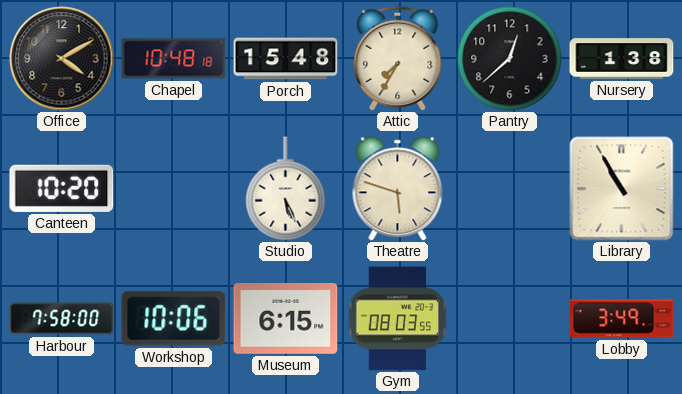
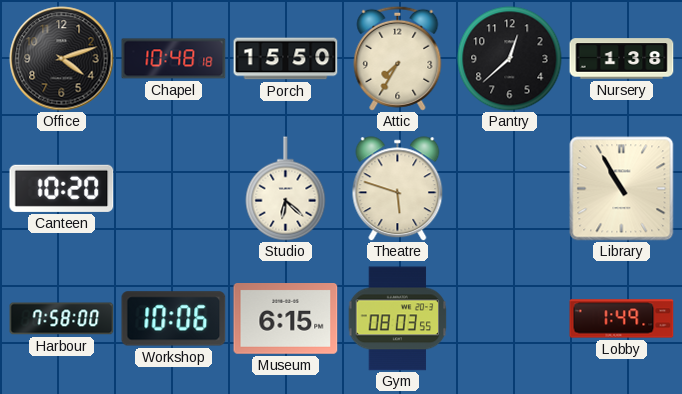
Office: 4:10 -> 4:12
Porch: 15:48 -> 15:50
Studio: 5:26 -> 6:22
Lobby: 3:49 -> 1:49
